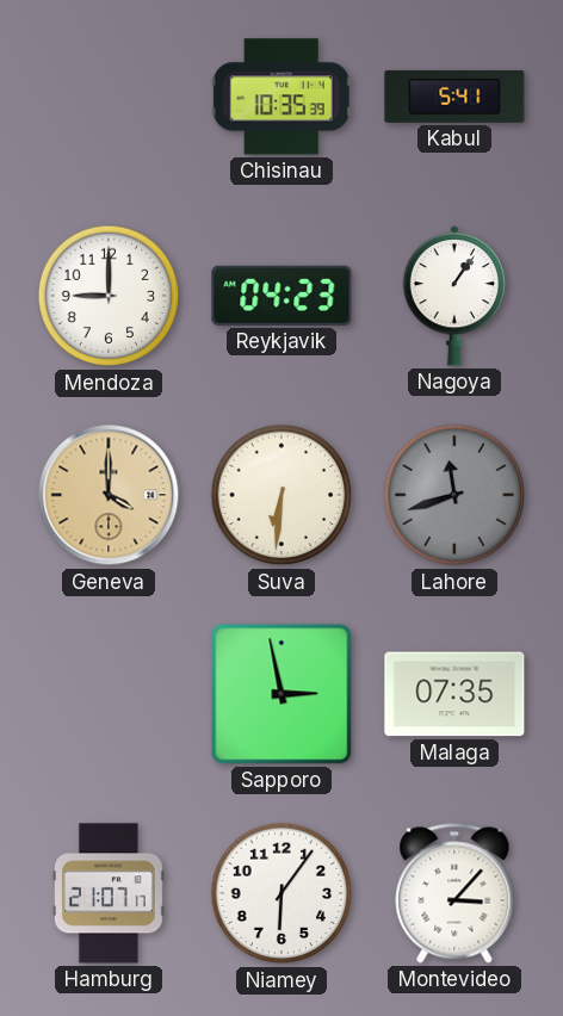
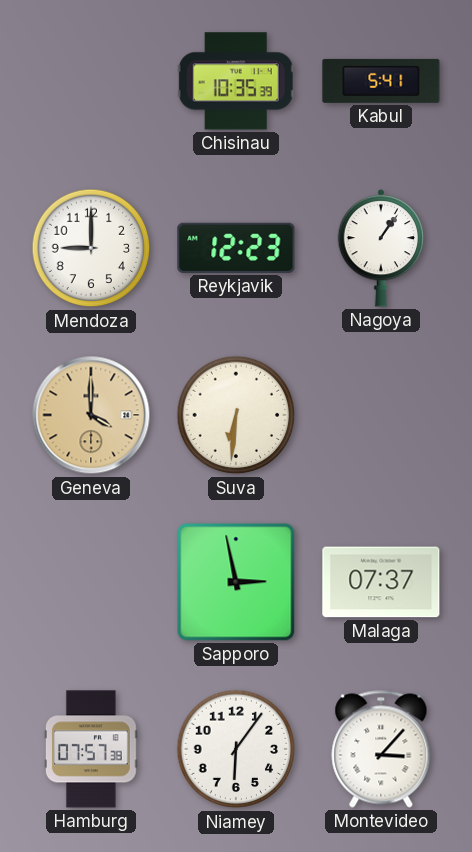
Reykjavik: 04:23 -> 12:23
Lahore: 11:42 -> none
Malaga: 07:35 -> 07:37
Hamburg: 21:07 -> 07:57
